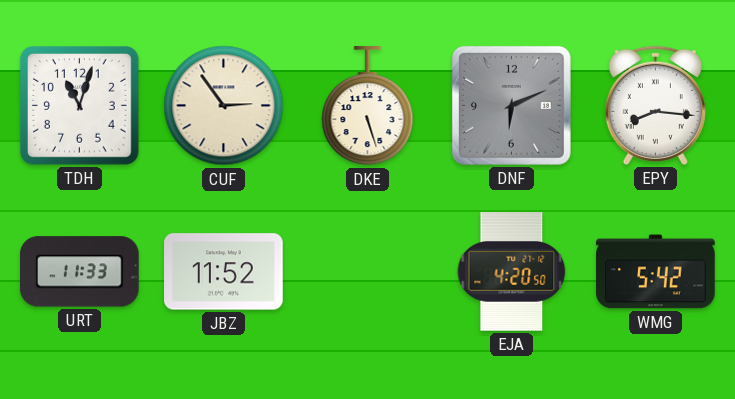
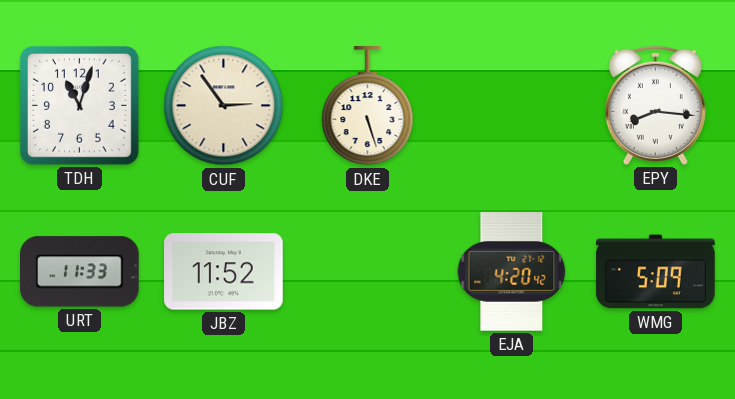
DNF: 6:11 -> none
EJA: 4:20:50 -> 4:20:42
WMG: 5:42 -> 5:09
